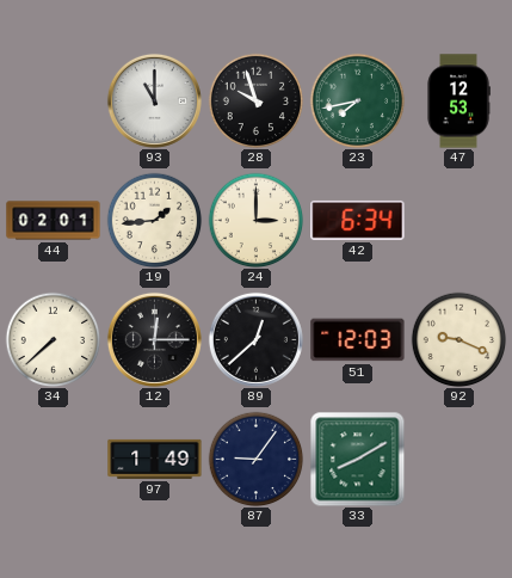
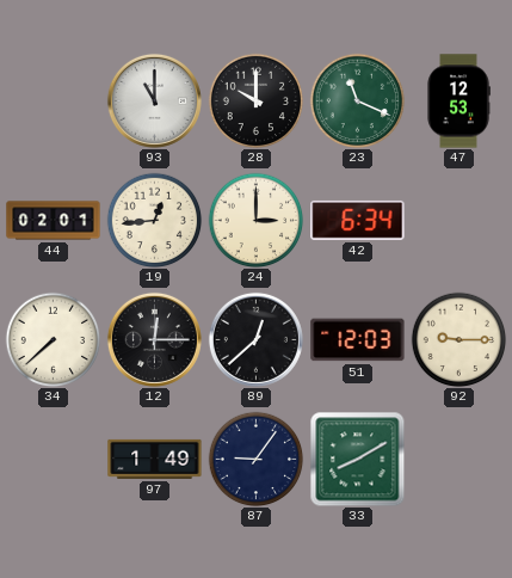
28: 9:57 -> 10:00
23: 7:43 -> 11:19
19: 1:44 -> 12:44
92: 9:19 -> 9:15
